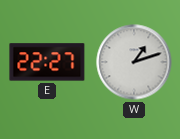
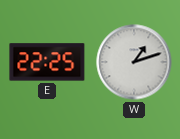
E: 22:27 -> 22:25
